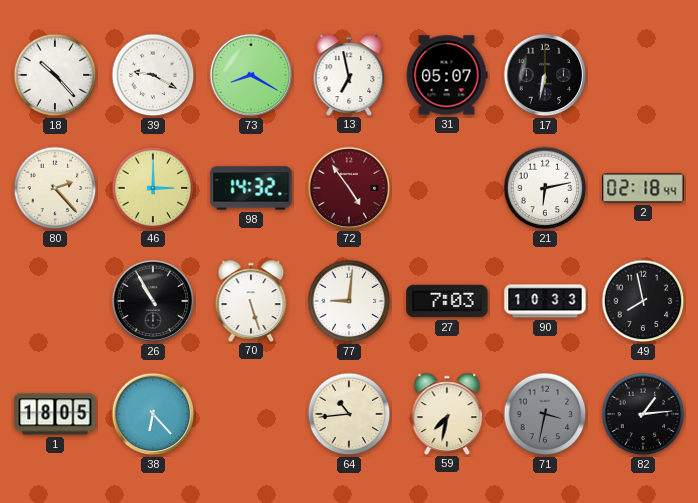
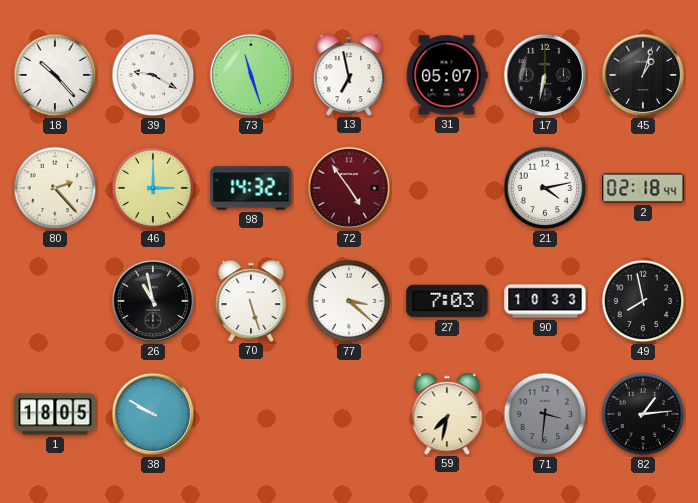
73: 8:20 -> 11:27
45: none -> 1:03
21: 6:13 -> 4:13
26: 10:55 -> 10:58
77: 9:01 -> 3:22
38: 6:23 -> 9:50
64: 10:44 -> none
71: 3:32 -> 3:31
